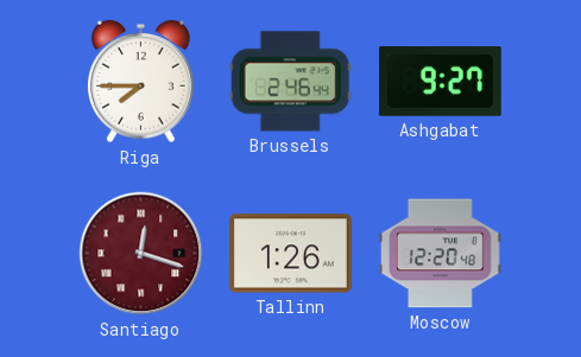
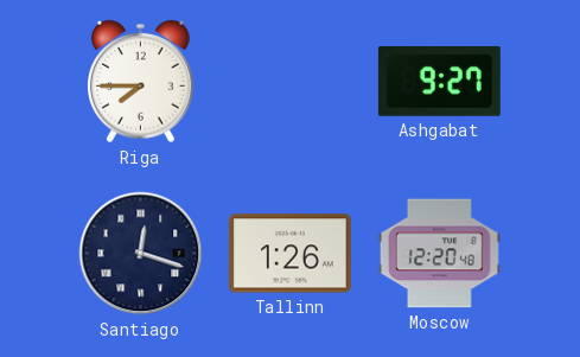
Brussels: 2:46 -> none
Santiago dial: burgundy -> navy
